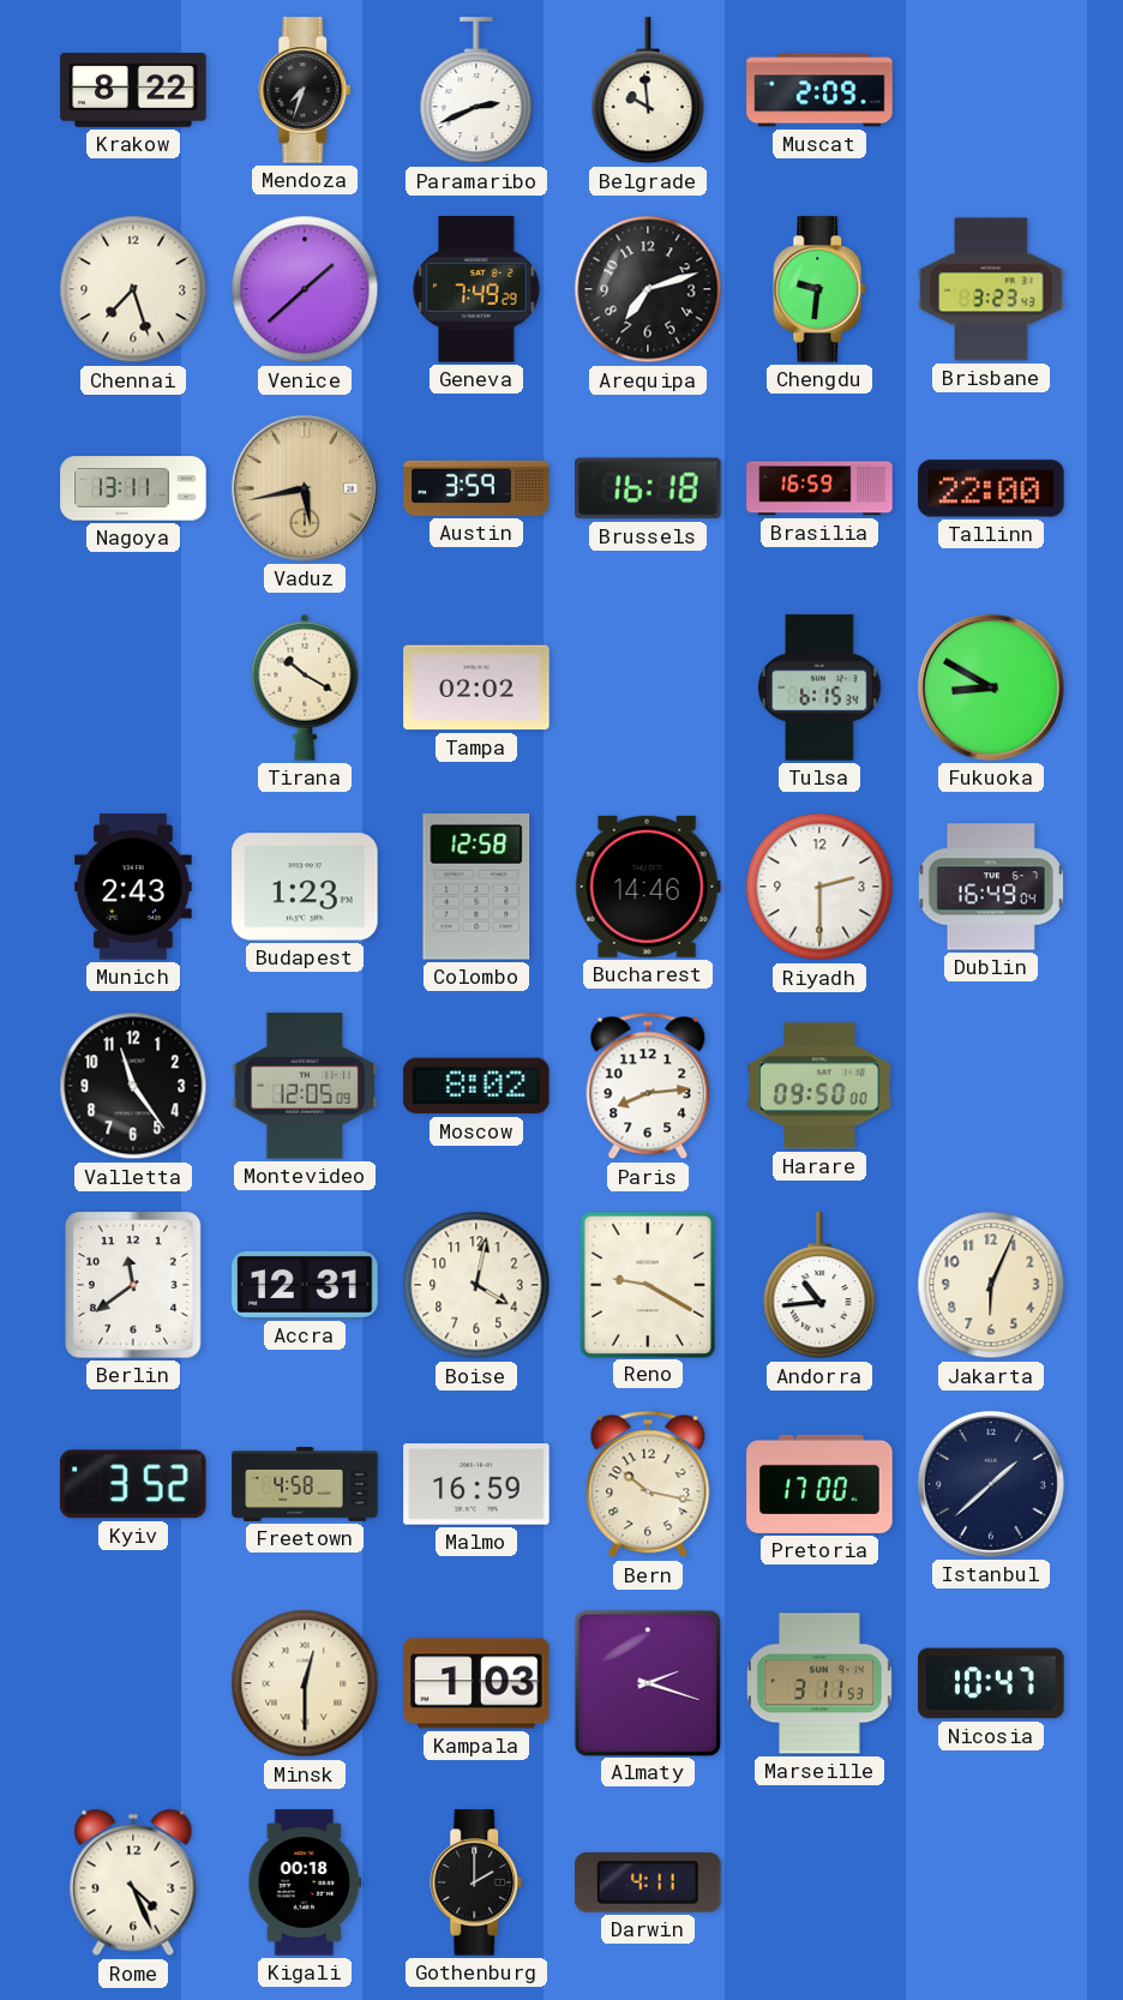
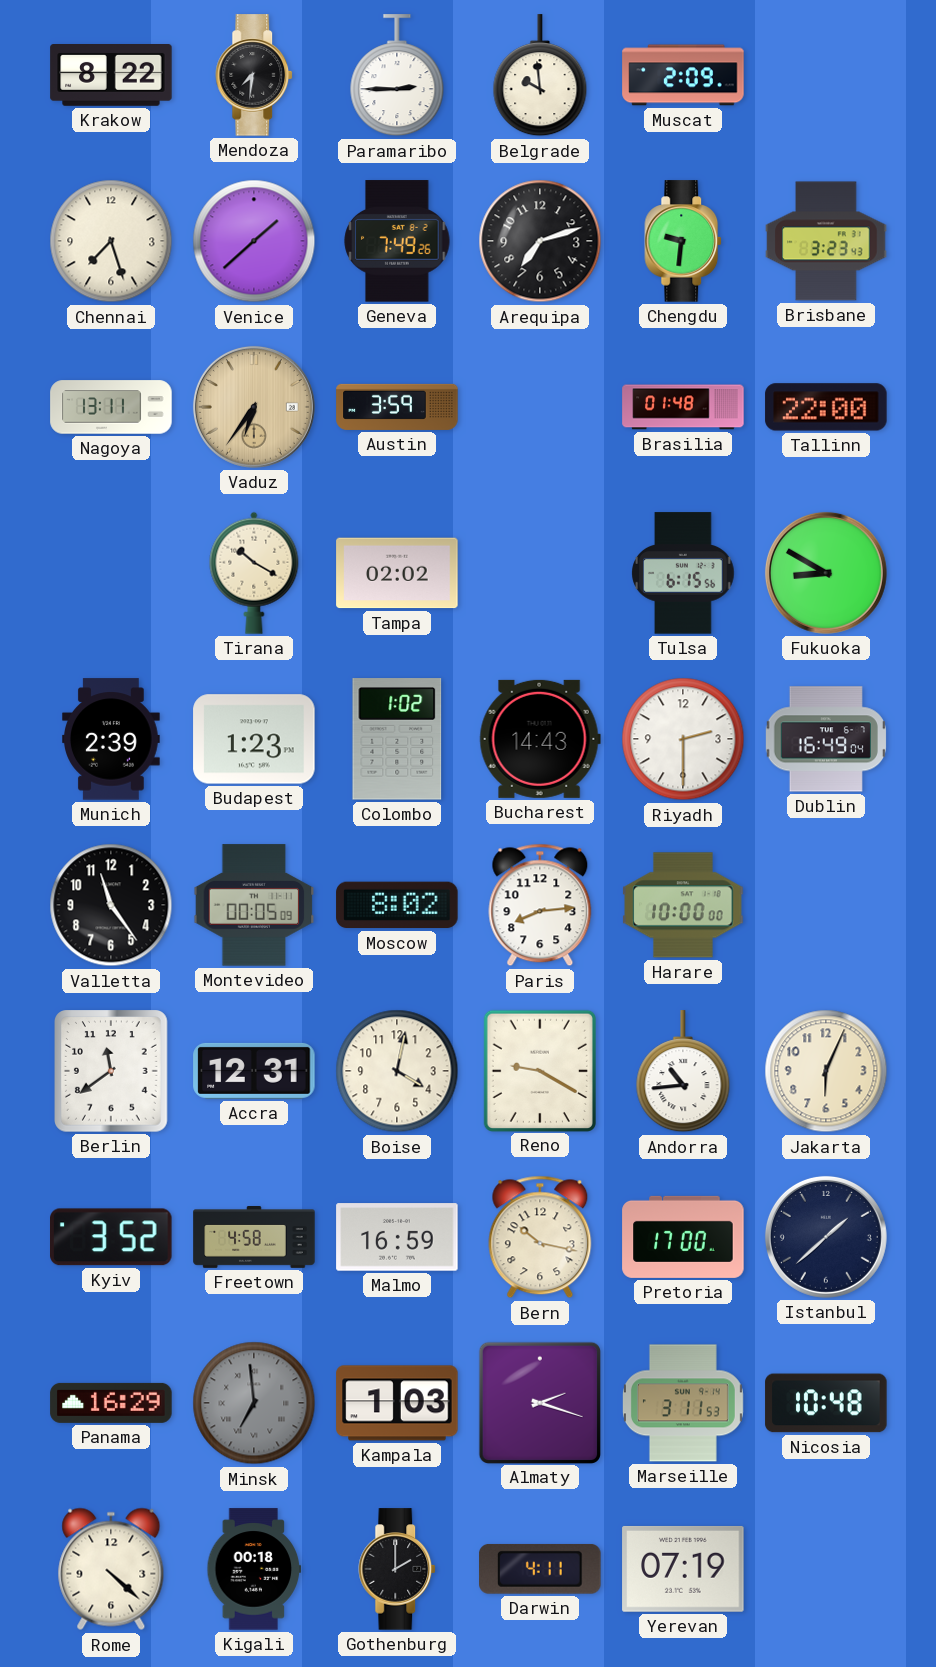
Mendoza: 7:33 -> 7:31
Paramaribo: 2:41 -> 2:45
Geneva: 7:49:29 -> 7:49:26
Vaduz: 5:43 -> 6:36
Brussels: 16:18 -> none
Brasilia: 16:59 -> 01:48
Tulsa: 6:15:34 -> 6:15:56
Munich: 2:43 -> 2:39
Colombo: 12:58 -> 1:02
Bucharest: 14:46 -> 14:43
Montevideo: 12:05 -> 00:05
Harare: 09:50 -> 10:00
Panama: none -> 16:29
Minsk: 12:30 -> 6:59
Minsk dial: cream -> grey
Nicosia: 10:47 -> 10:48
Rome: 4:26 -> 4:22
Yerevan: none -> 07:19
